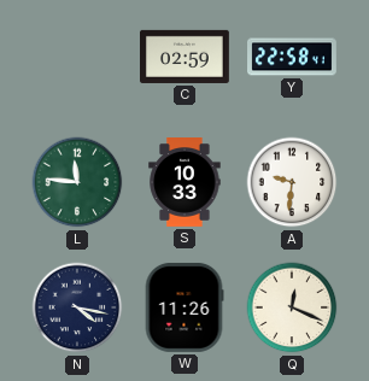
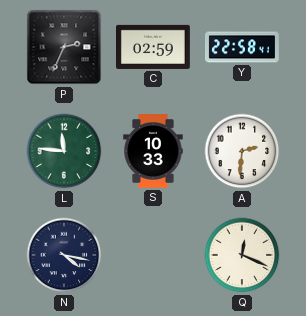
P: none -> 2:34
A: 9:31 -> 2:31
W: 11:26 -> none
